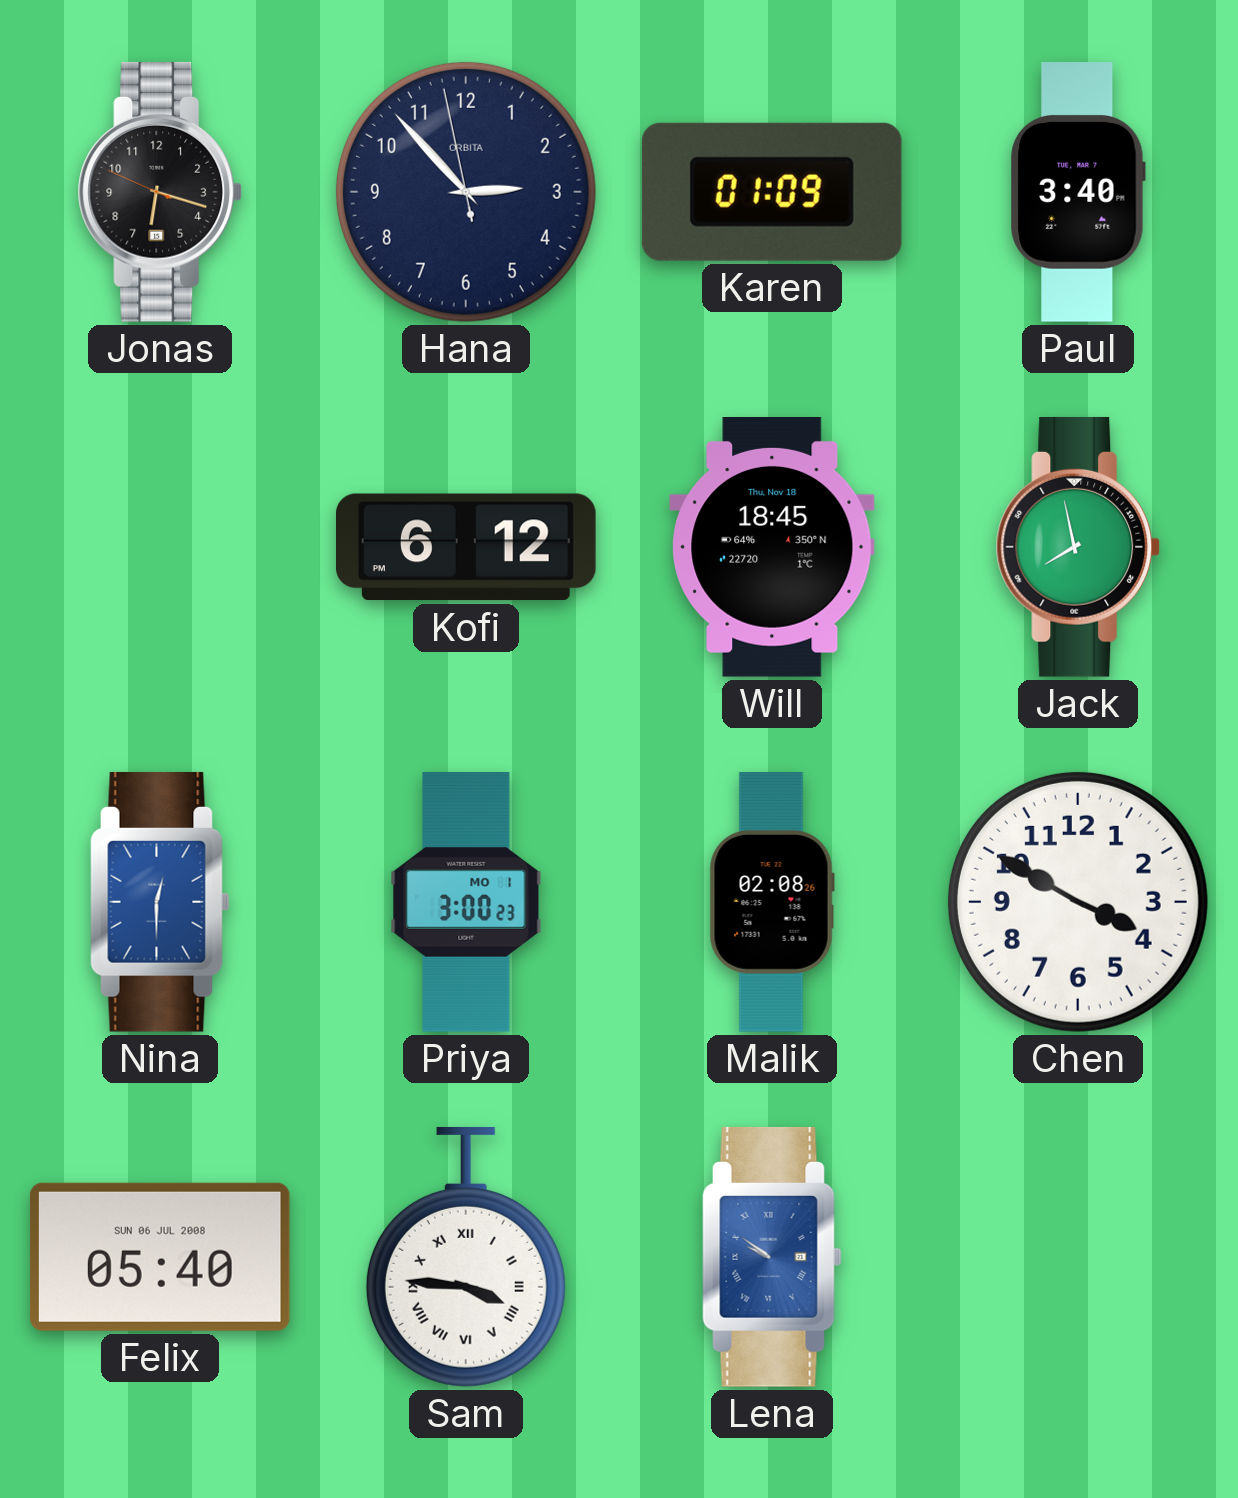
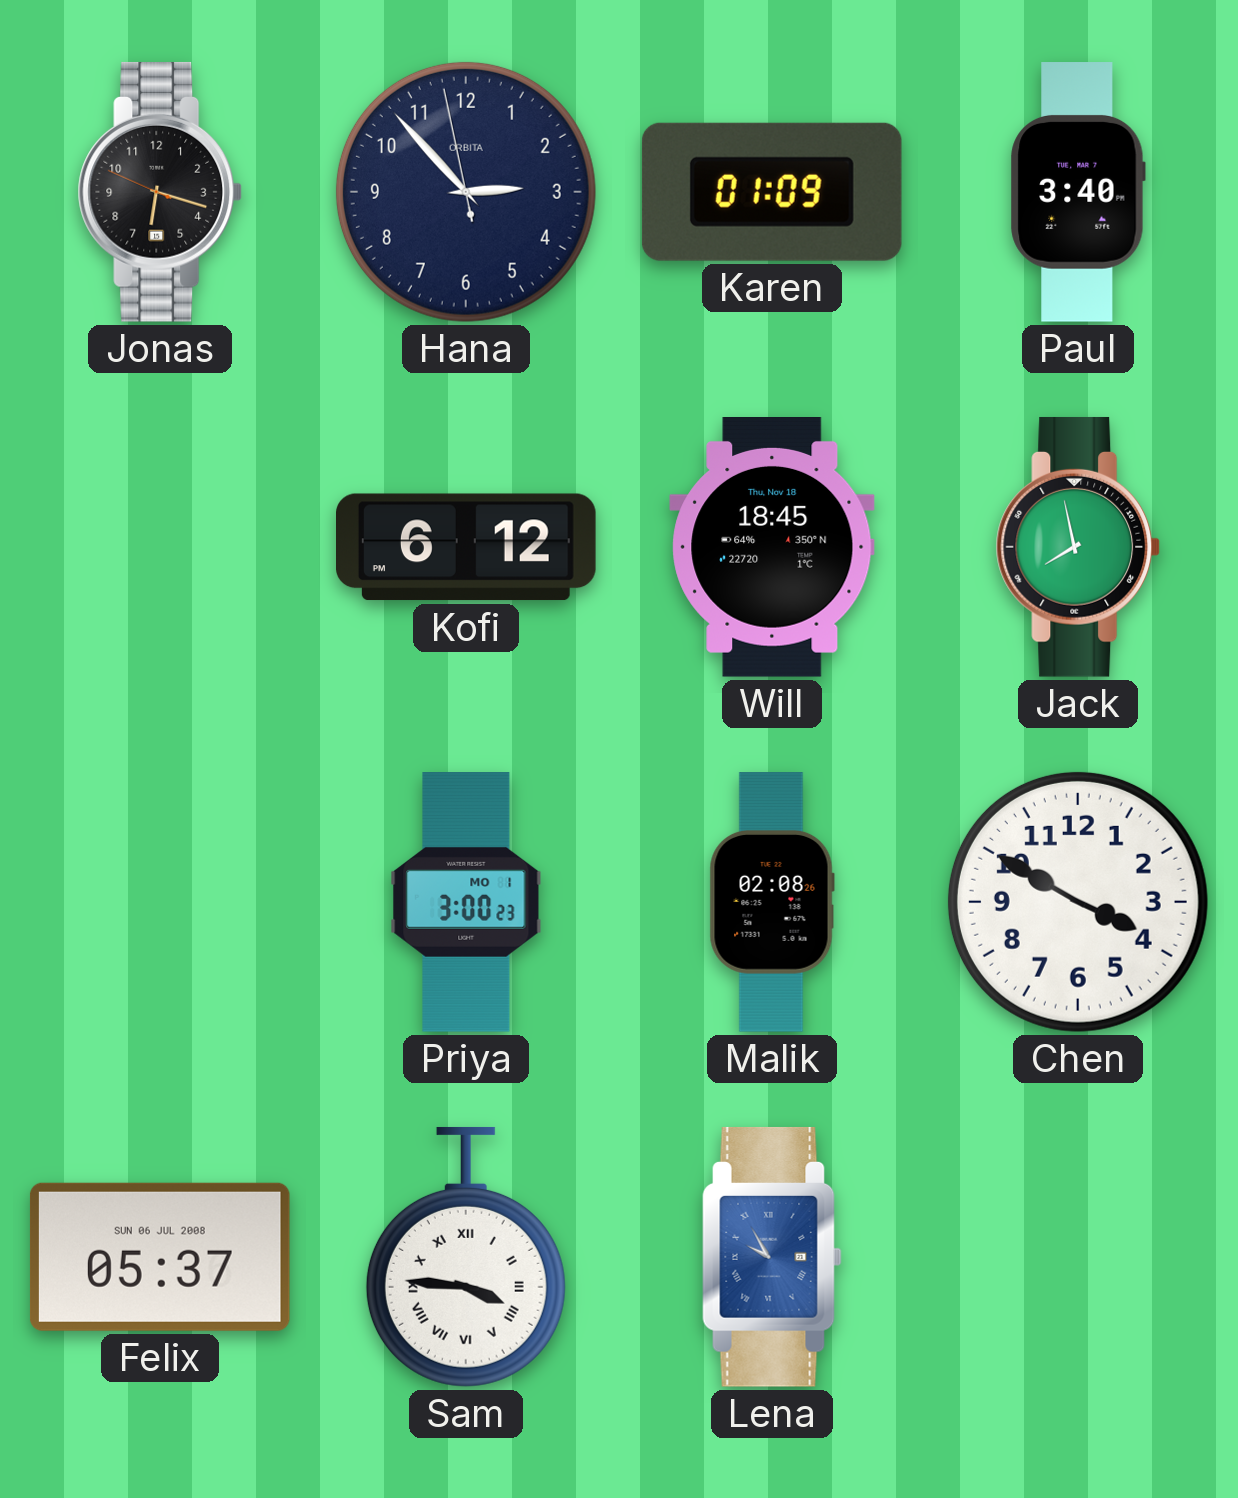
Nina: 12:30 -> none
Felix: 05:40 -> 05:37
Lena: 9:51 -> 9:55
